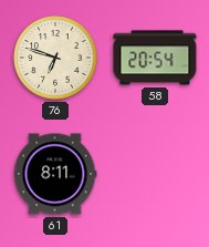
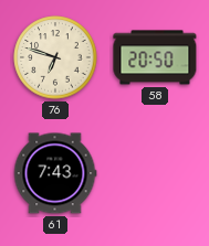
58: 20:54 -> 20:50
61: 8:11 -> 7:43
